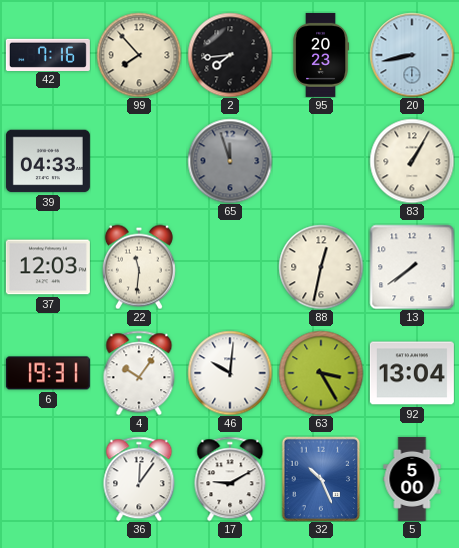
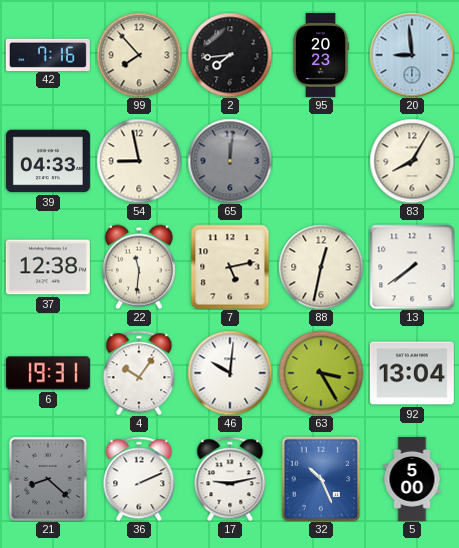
20: 8:43 -> 8:59
54: none -> 8:58
65: 11:57 -> 12:01
83: 1:05 -> 8:05
37: 12:03 -> 12:38
7: none -> 5:13
21: none -> 8:22
36: 12:06 -> 2:11
17: 9:10 -> 9:13
